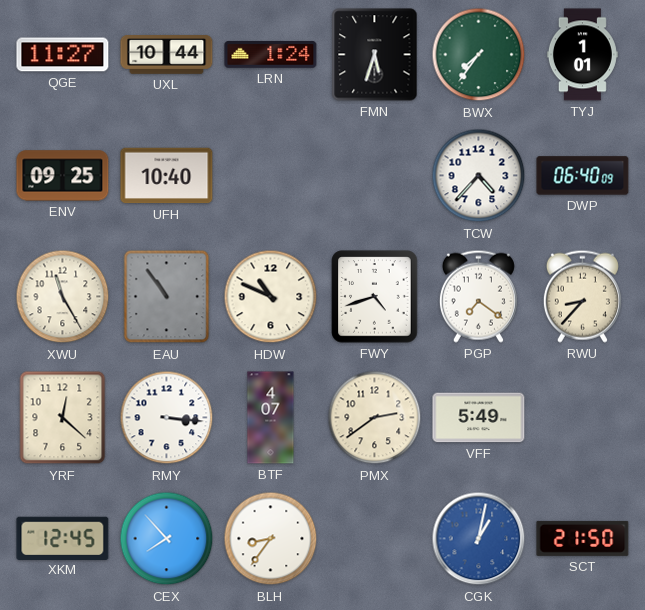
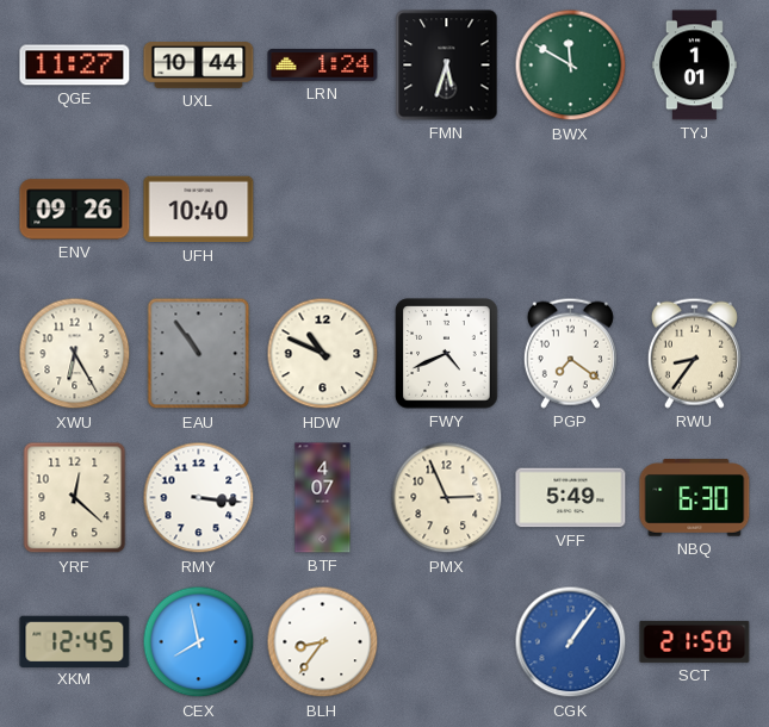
BWX: 7:36 -> 11:50
ENV: 09:25 -> 09:26
TCW: 4:37 -> none
DWP: 06:40 -> none
XWU: 11:25 -> 6:25
FWY: 4:42 -> 4:41
RWU: 8:37 -> 8:36
PMX: 2:39 -> 2:56
NBQ: none -> 6:30
CEX: 7:53 -> 7:58
CGK: 1:02 -> 1:06
